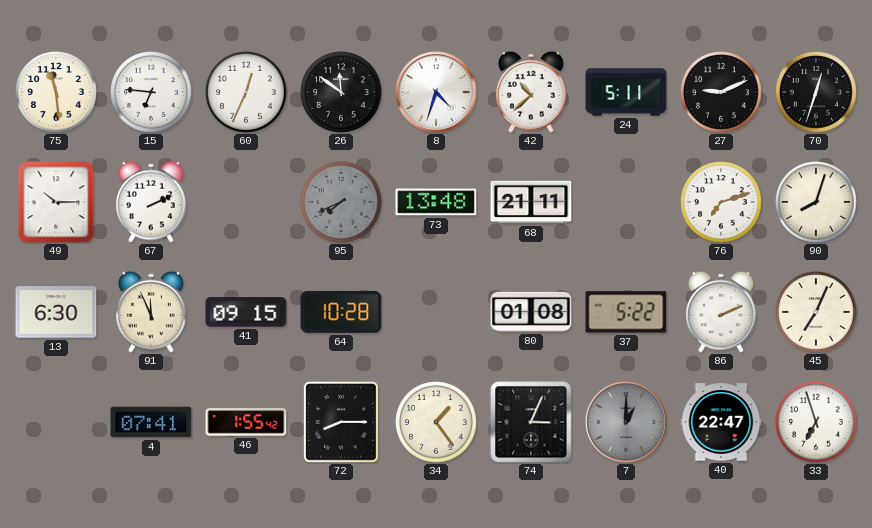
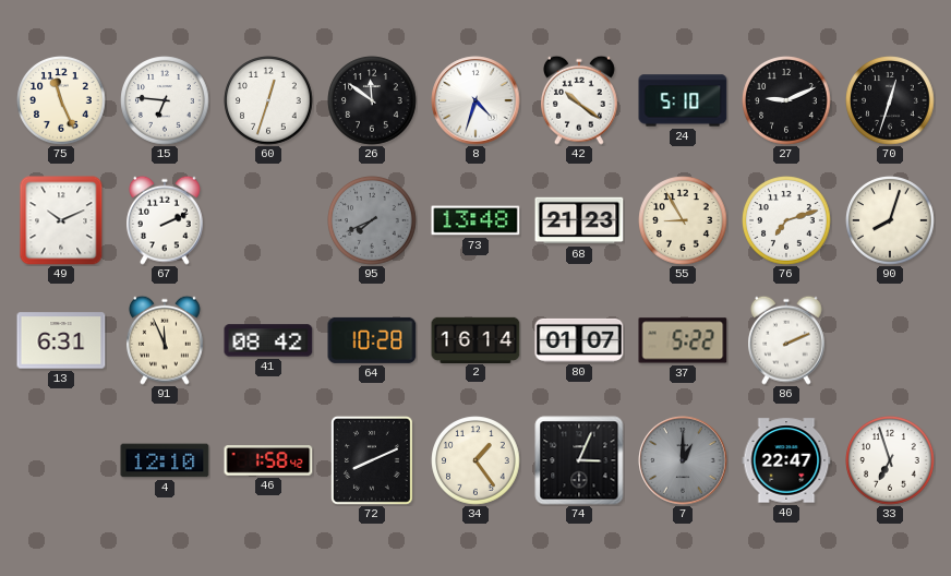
75: 11:29 -> 11:26
60: 12:34 -> 12:33
42: 10:38 -> 10:21
24: 5:11 -> 5:10
49: 10:15 -> 10:11
68: 21:11 -> 21:23
55: none -> 8:55
13: 6:30 -> 6:31
41: 09:15 -> 08:42
2: none -> 16:14
80: 01:08 -> 01:07
45: 7:04 -> none
4: 07:41 -> 12:10
46: 1:55 -> 1:58
72: 8:15 -> 8:11
